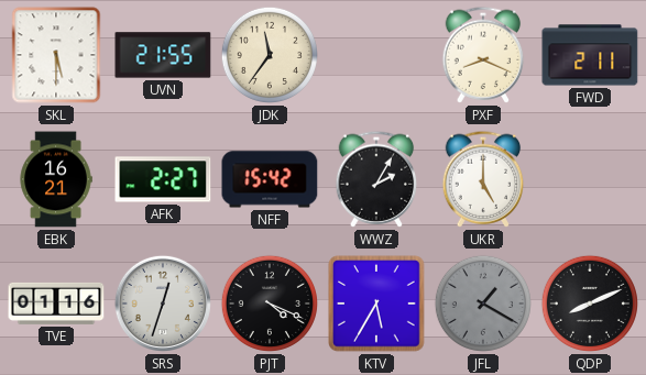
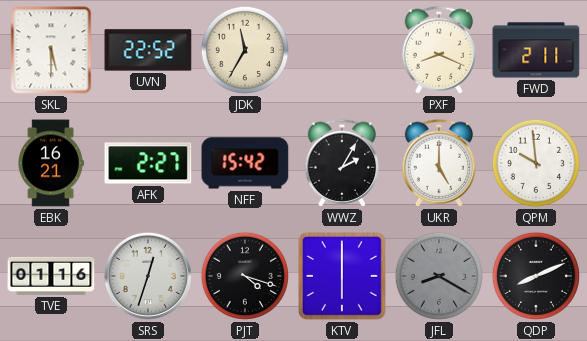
UVN: 21:55 -> 22:52
JDK: 11:36 -> 11:35
QPM: none -> 9:59
PJT: 4:19 -> 4:18
KTV: 5:35 -> 6:00
JFL: 1:20 -> 8:20
